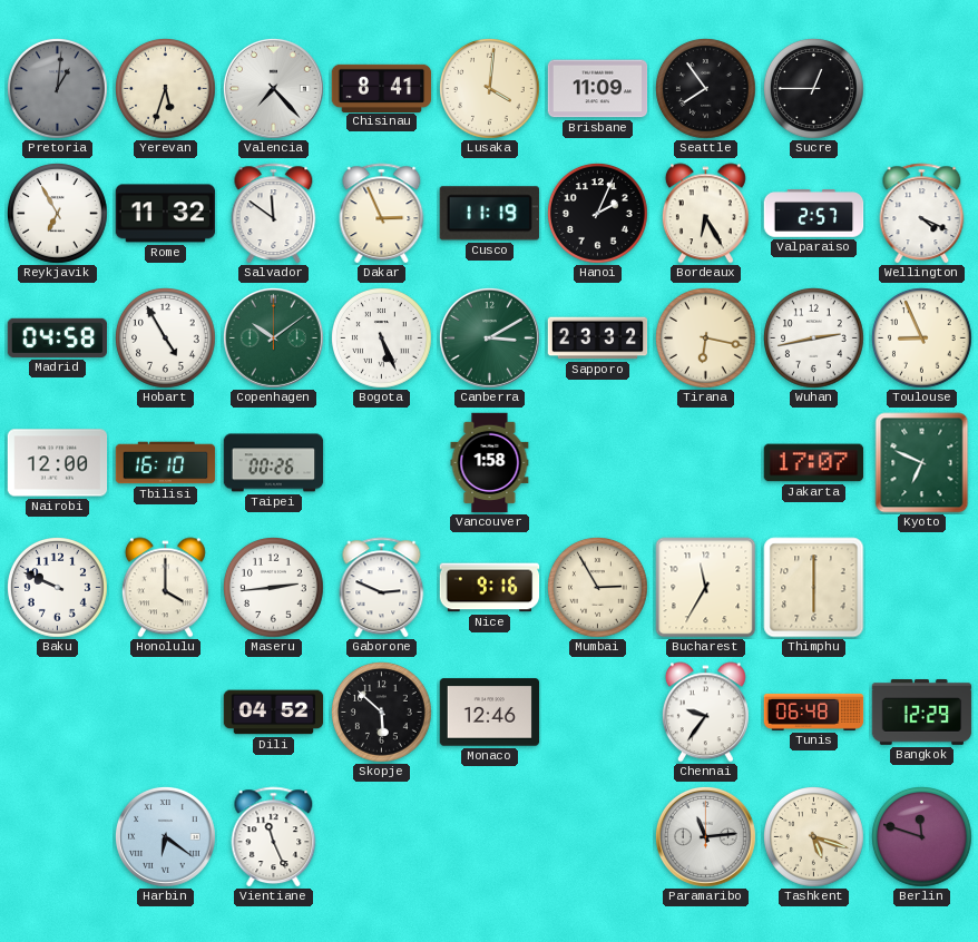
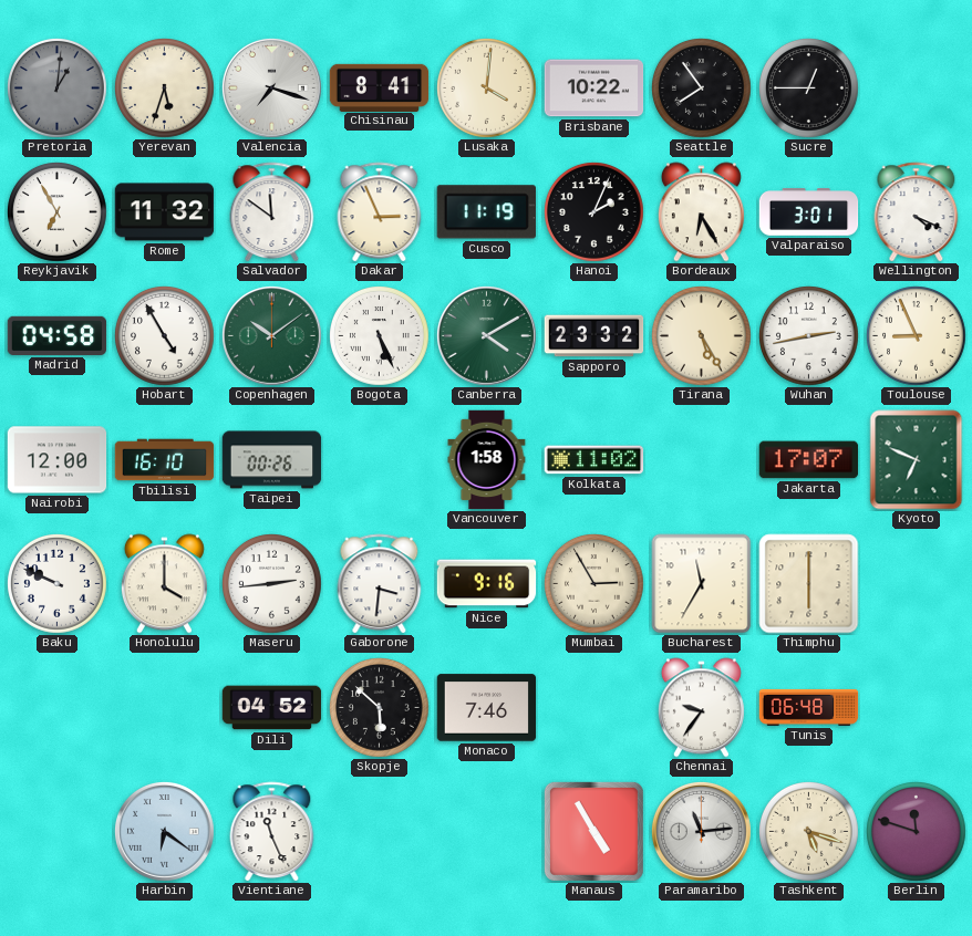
Valencia: 7:23 -> 7:18
Brisbane: 11:09 -> 10:22
Valparaiso: 2:57 -> 3:01
Canberra: 3:10 -> 4:10
Tirana: 6:17 -> 5:25
Kolkata: none -> 11:02
Gaborone: 2:49 -> 3:31
Monaco: 12:46 -> 7:46
Bangkok: 12:29 -> none
Manaus: none -> 4:55
